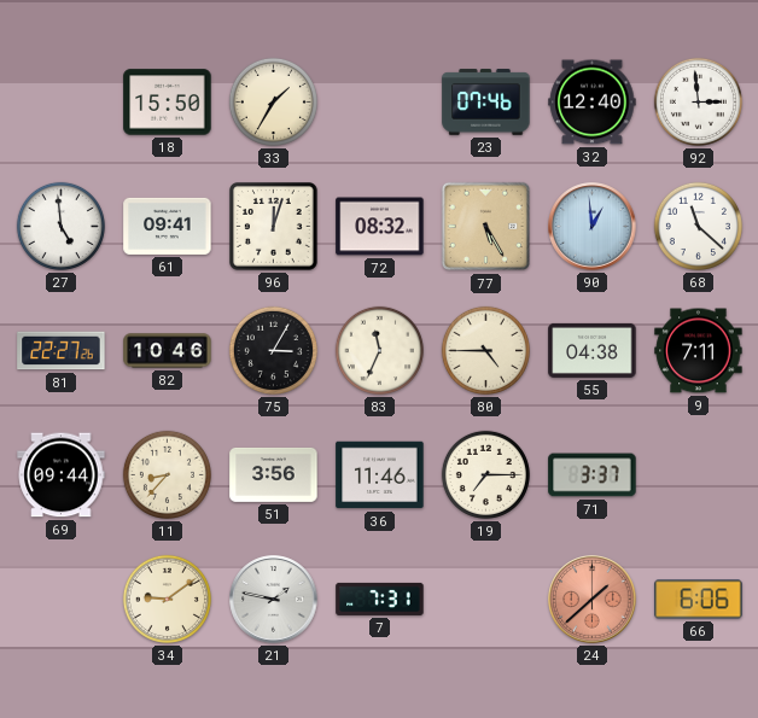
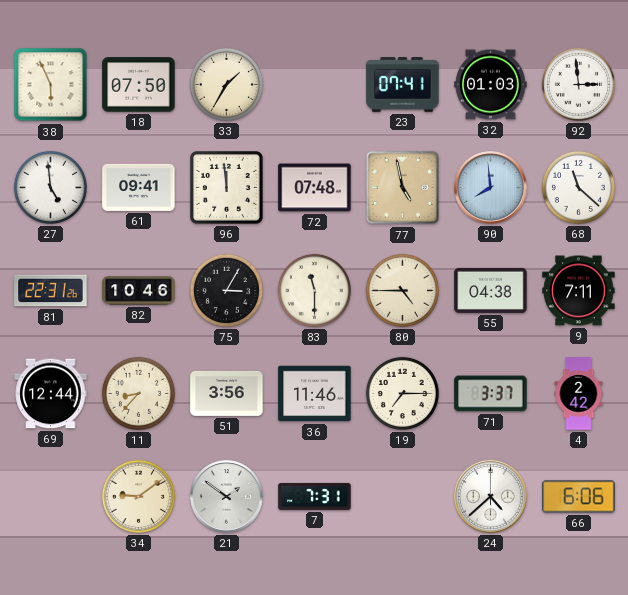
38: none -> 5:56
18: 15:50 -> 07:50
23: 07:46 -> 07:41
32: 12:40 -> 01:03
96: 12:03 -> 11:59
72: 08:32 -> 07:48
77: 5:25 -> 4:58
90: 12:59 -> 7:59
81: 22:27 -> 22:31
83: 11:34 -> 11:30
69: 09:44 -> 12:44
4: none -> 2:42
21: 1:47 -> 1:51
24: 1:38 -> 4:38
24 dial: salmon -> white
